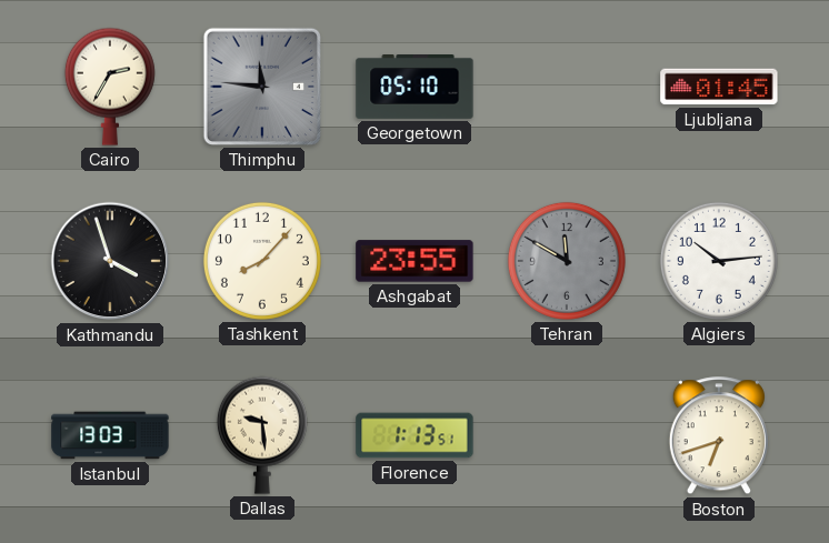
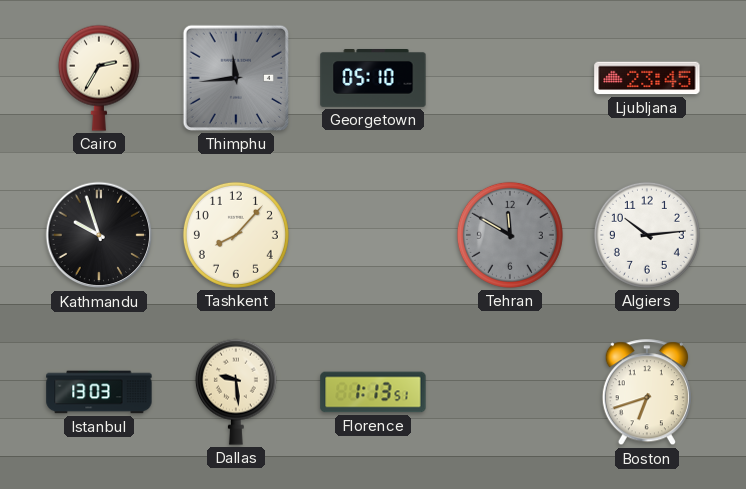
Thimphu: 11:46 -> 11:44
Ljubljana: 01:45 -> 23:45
Kathmandu: 3:57 -> 9:57
Ashgabat: 23:55 -> none
